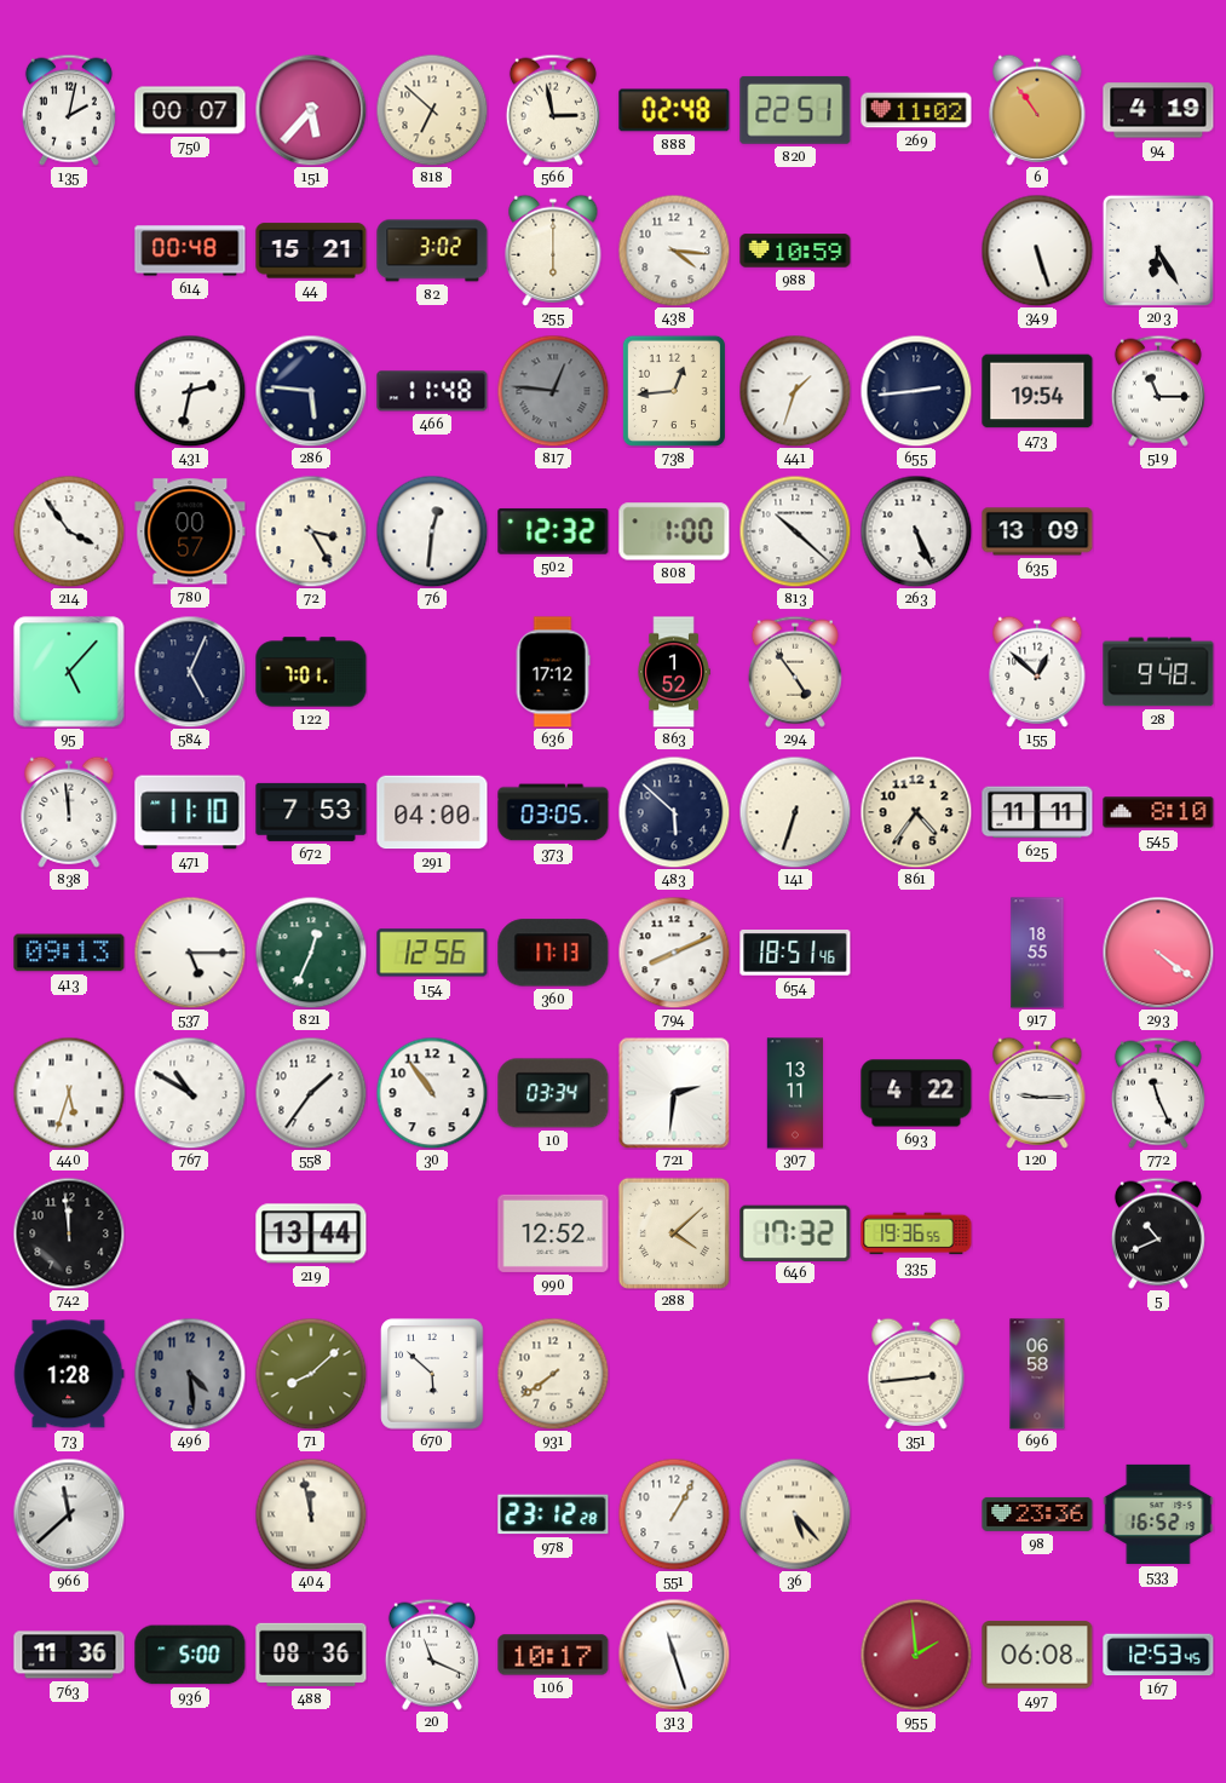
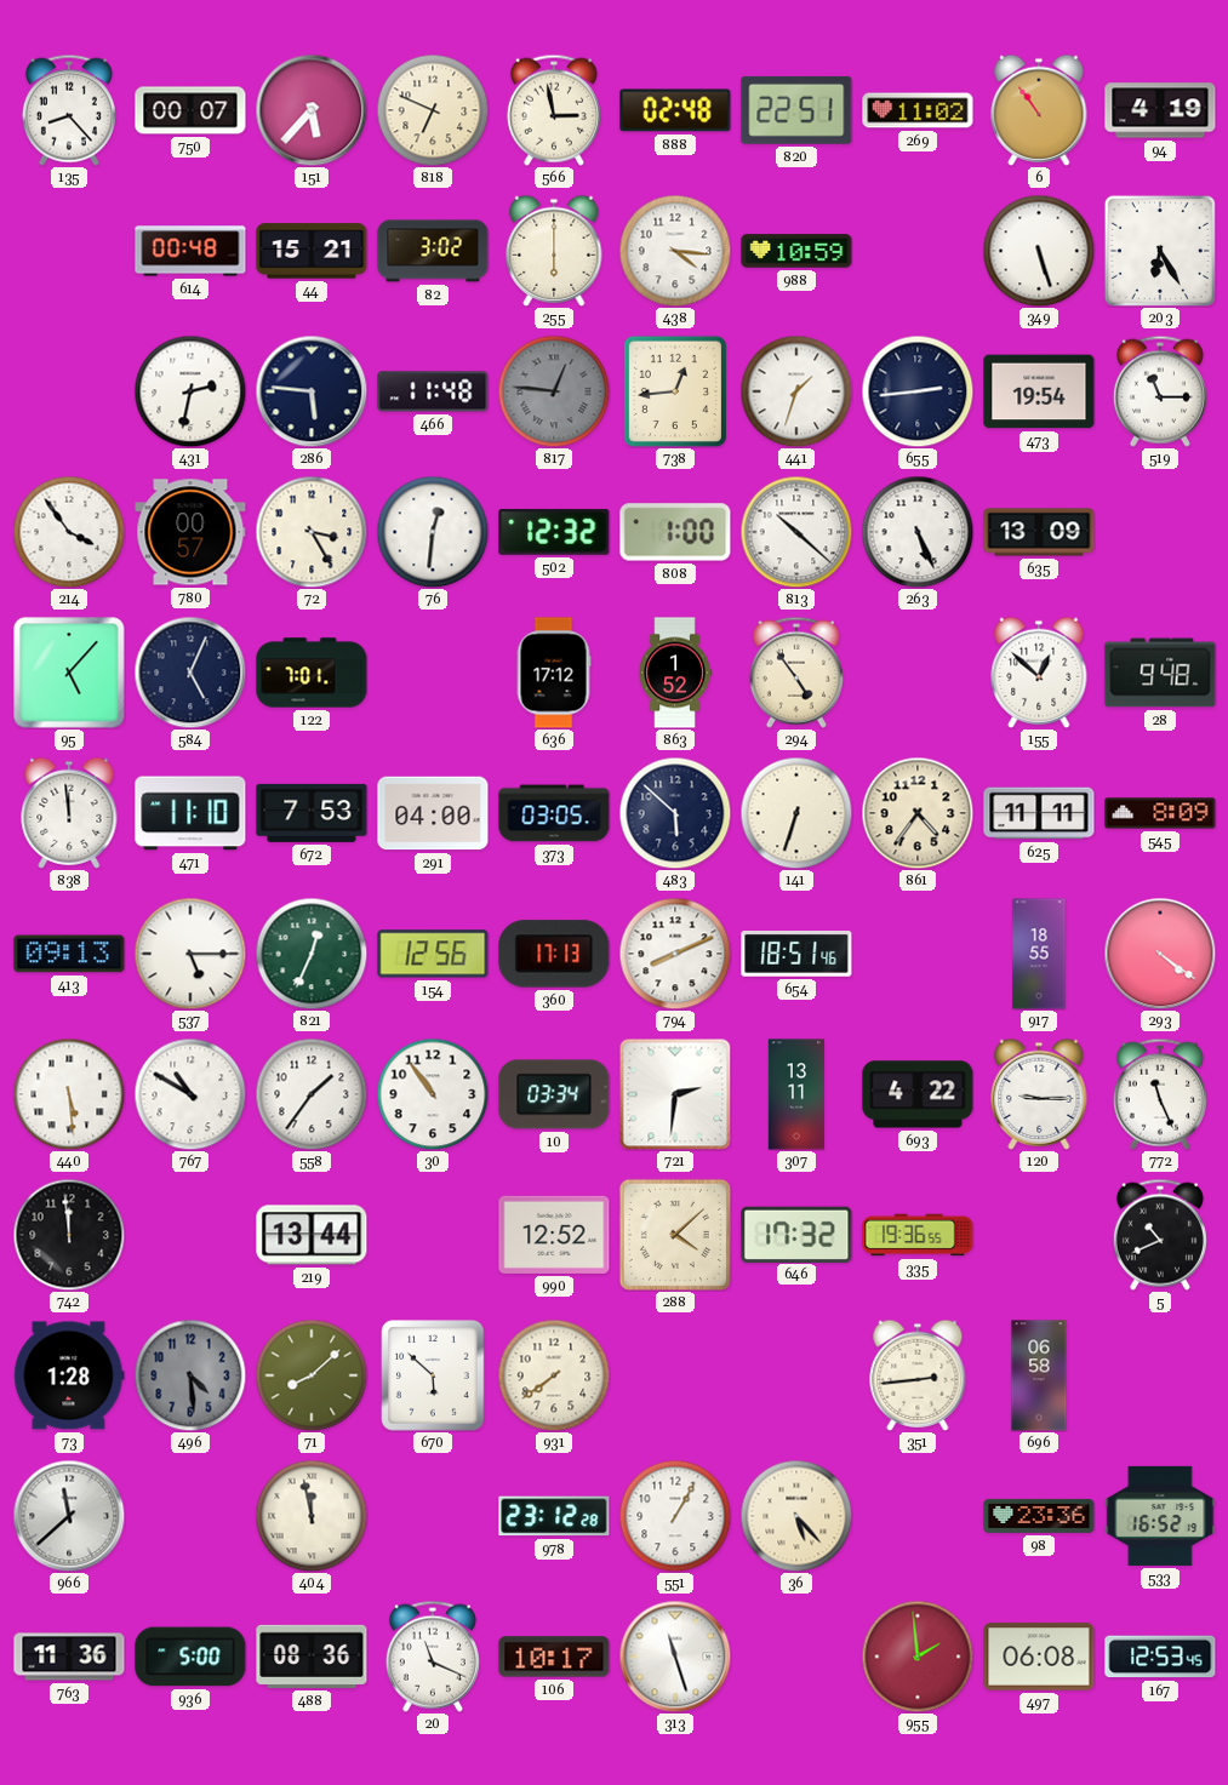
135: 2:02 -> 8:23
818: 6:52 -> 6:49
545: 8:10 -> 8:09
440: 5:33 -> 5:29
